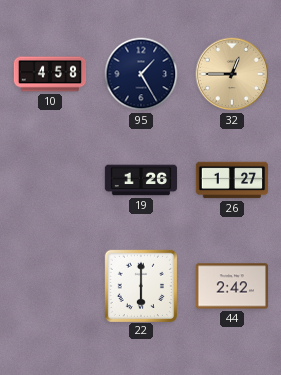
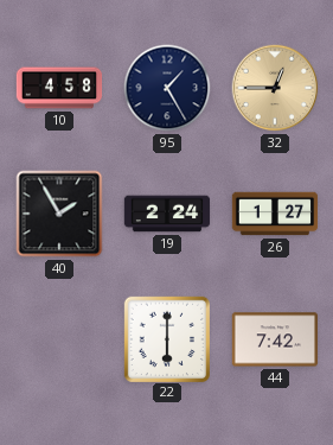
40: none -> 1:55
19: 1:26 -> 2:24
44: 2:42 -> 7:42
